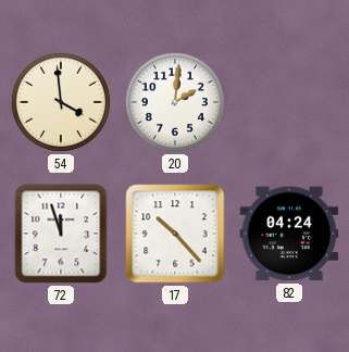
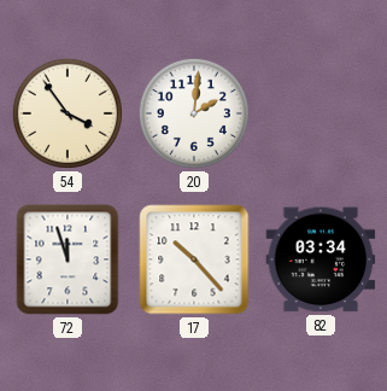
54: 3:59 -> 3:54
82: 04:24 -> 03:34
